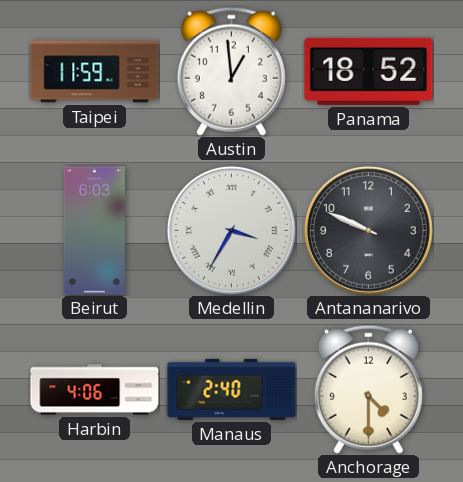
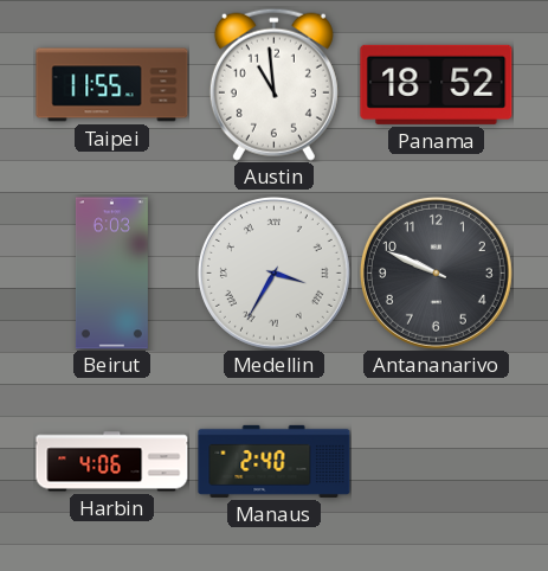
Taipei: 11:59 -> 11:55
Austin: 12:59 -> 10:59
Anchorage: 4:30 -> none
